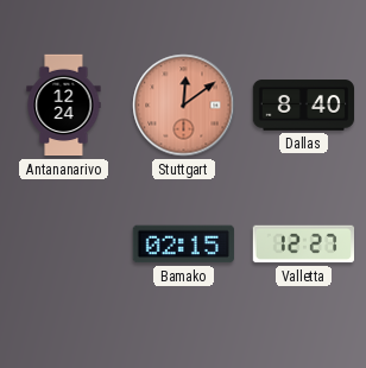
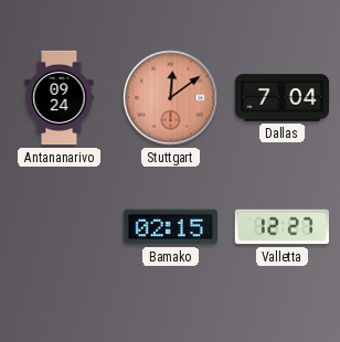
Antananarivo: 12:24 -> 09:24
Dallas: 8:40 -> 7:04
